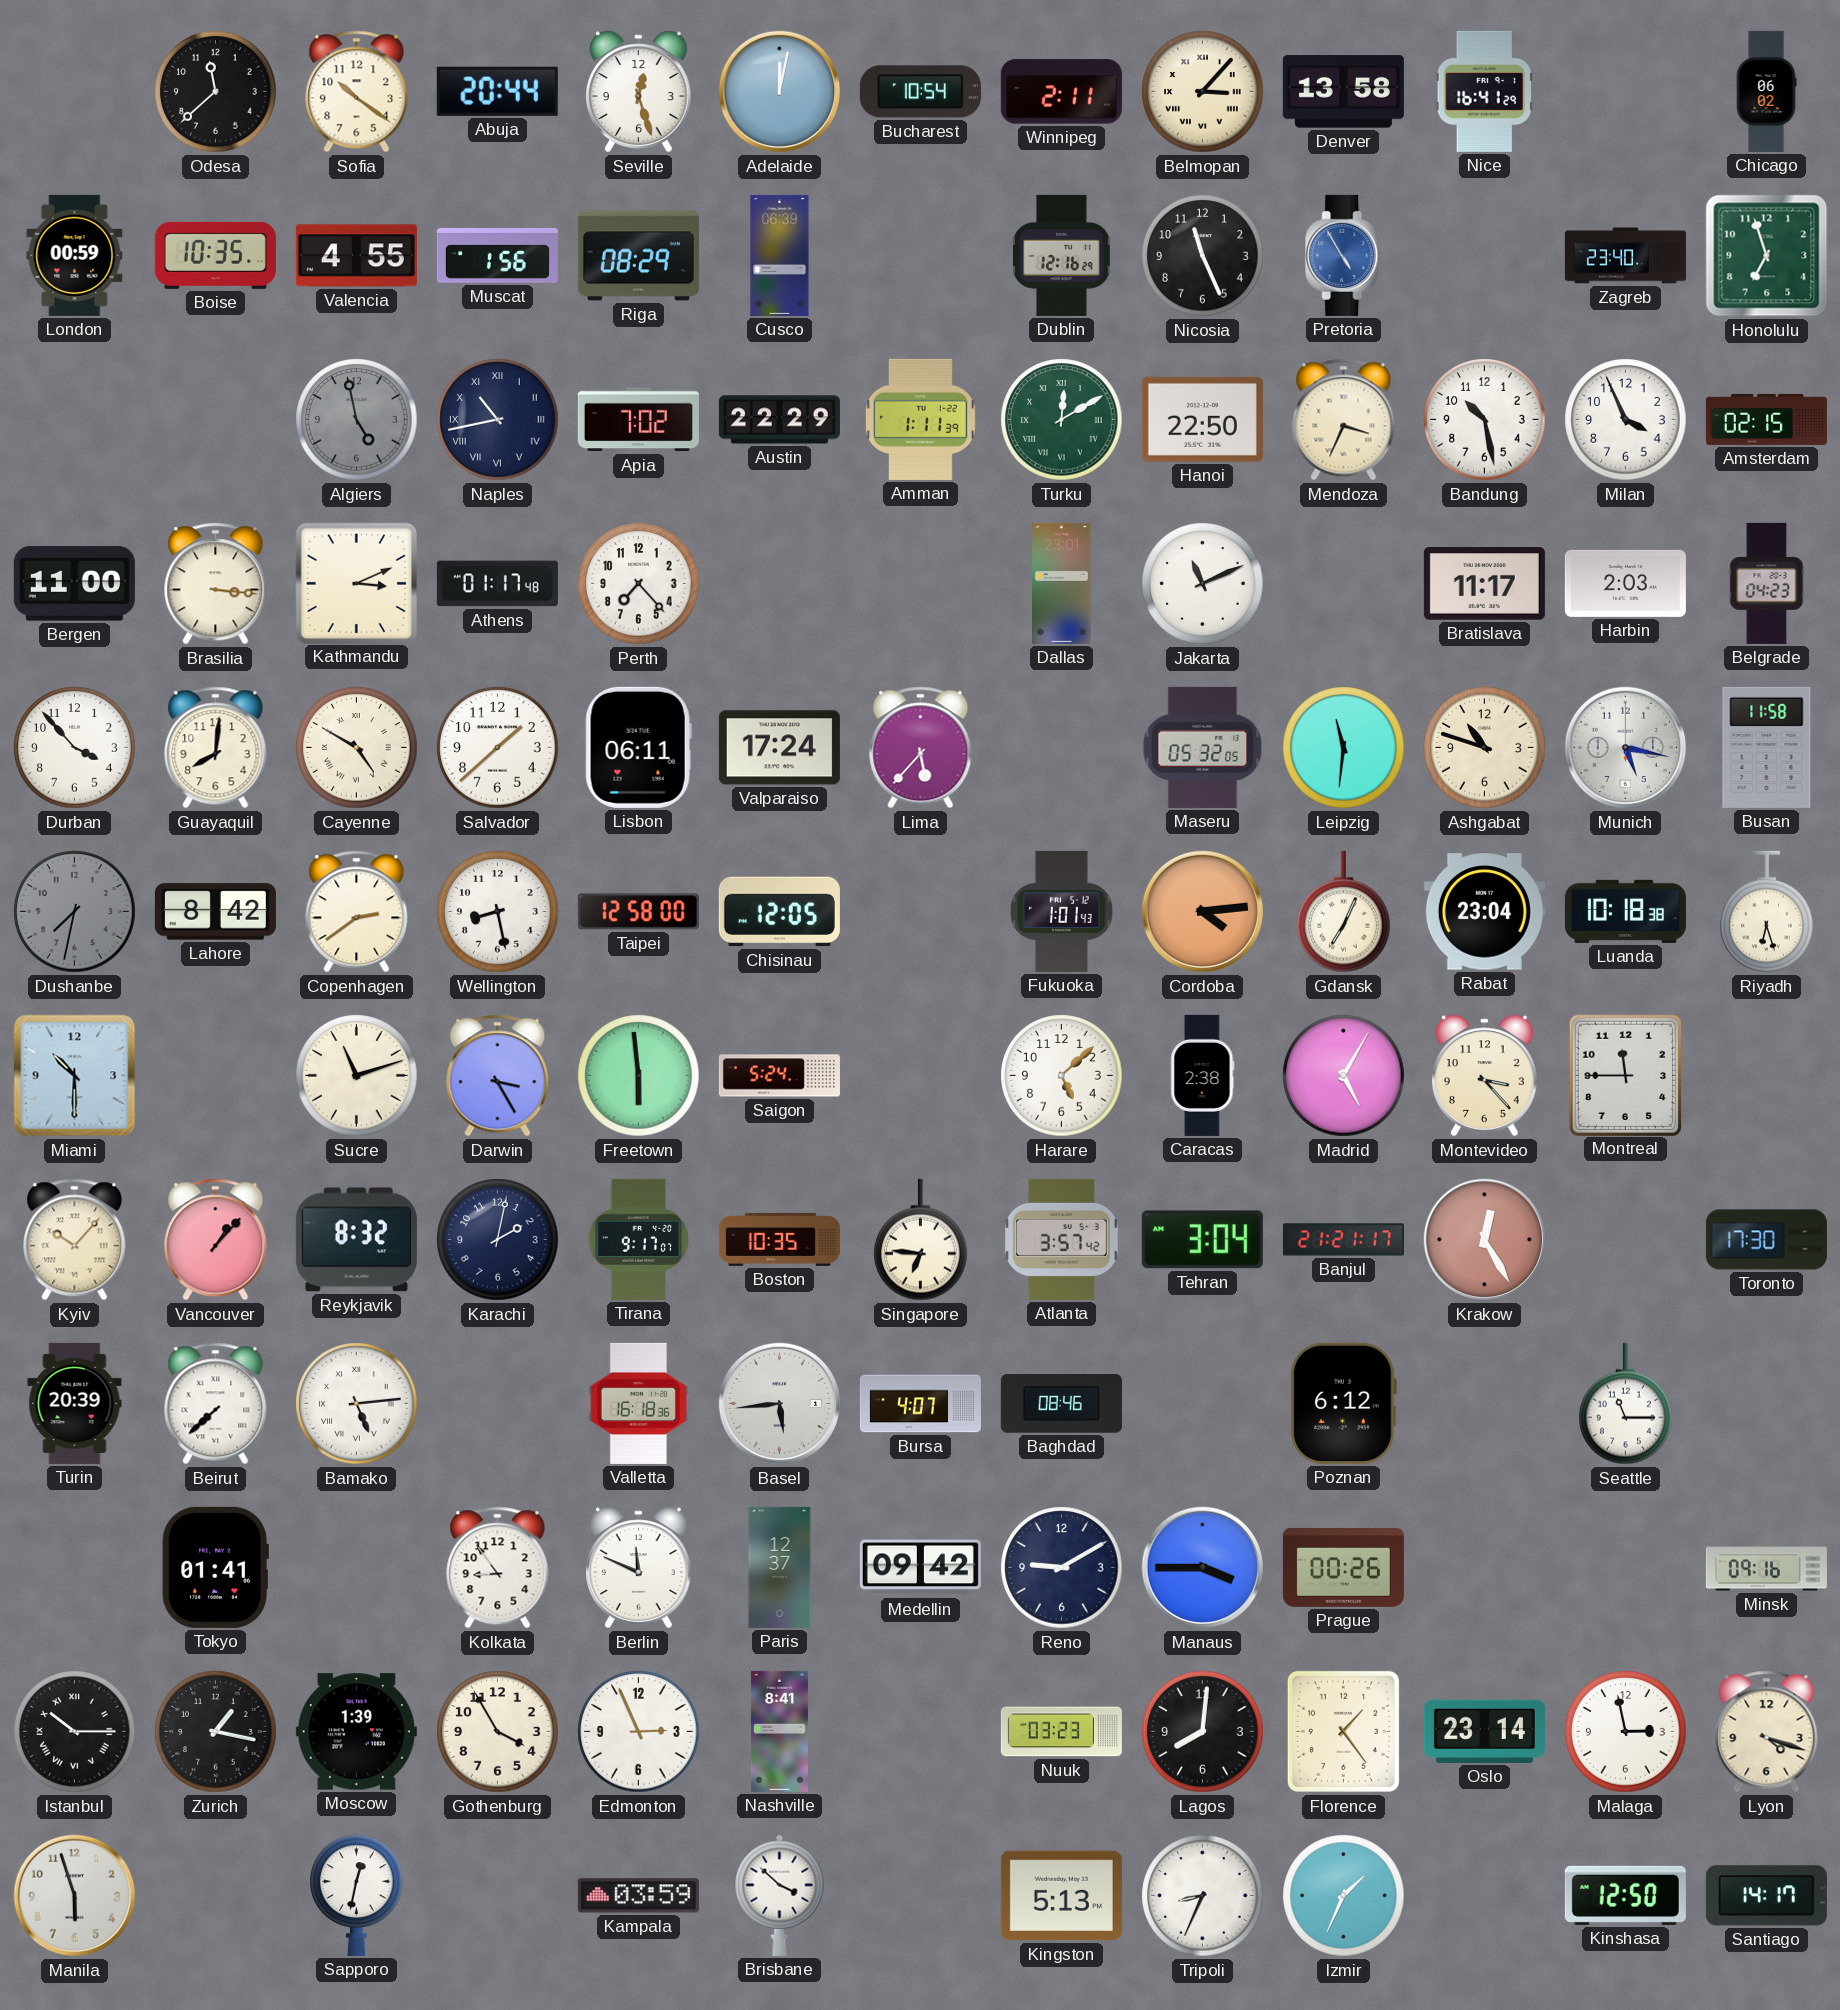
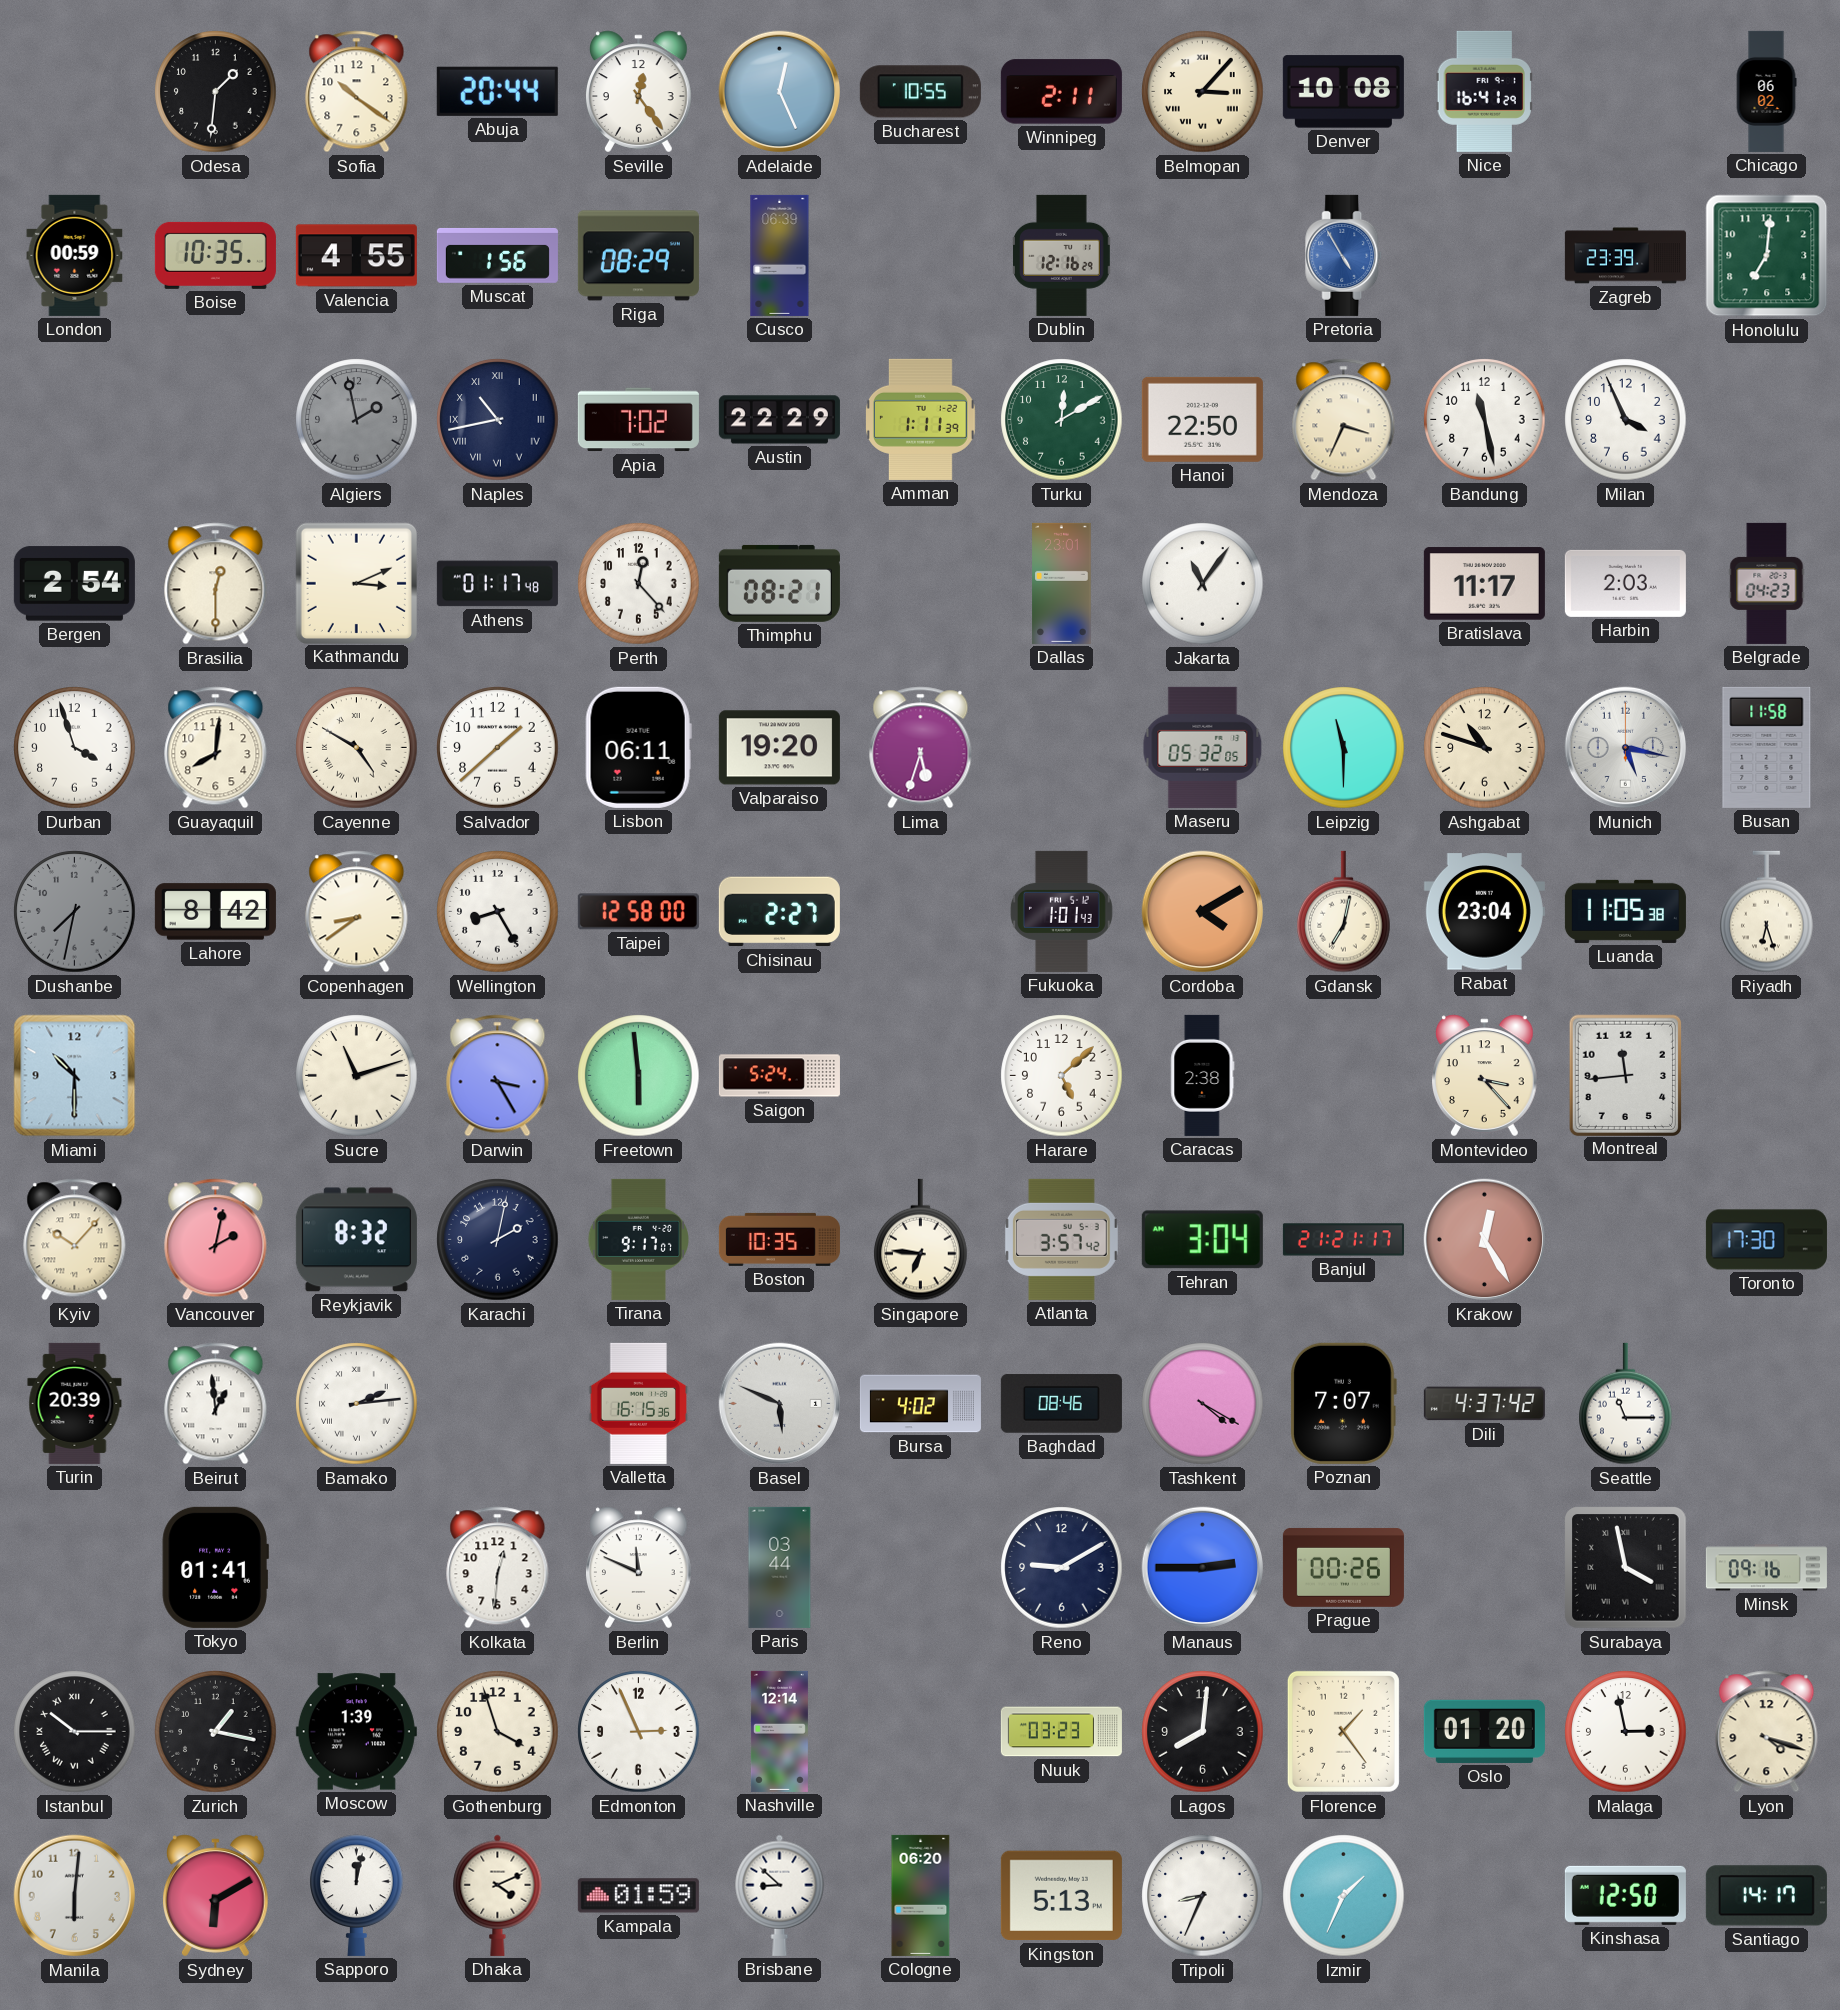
Odesa: 11:38 -> 1:31
Seville: 12:27 -> 12:24
Adelaide: 12:02 -> 12:26
Bucharest: 10:54 -> 10:55
Denver: 13:58 -> 10:08
Nicosia: 11:26 -> none
Zagreb: 23:40 -> 23:39
Honolulu: 6:57 -> 7:01
Algiers: 4:58 -> 1:58
Turku numerals: Roman -> Arabic
Bandung: 10:28 -> 11:28
Amsterdam: 02:15 -> none
Bergen: 11:00 -> 2:54
Brasilia: 3:16 -> 12:30
Perth: 7:23 -> 12:23
Thimphu: none -> 08:21
Jakarta: 11:11 -> 11:06
Durban: 3:53 -> 3:57
Valparaiso: 17:24 -> 19:20
Lima: 5:37 -> 5:33
Leipzig: 11:31 -> 11:30
Copenhagen: 2:39 -> 8:39
Wellington: 8:28 -> 8:25
Chisinau: 12:05 -> 2:27
Cordoba: 4:14 -> 4:10
Gdansk: 7:04 -> 7:02
Luanda: 10:18 -> 11:05
Madrid: 5:05 -> none
Montreal: 11:45 -> 11:44
Vancouver: 1:07 -> 2:02
Beirut: 7:38 -> 12:59
Bamako: 5:14 -> 2:14
Valletta: 16:18 -> 16:15
Basel: 5:44 -> 5:49
Bursa: 4:07 -> 4:02
Tashkent: none -> 4:20
Poznan: 6:12 -> 7:07
Dili: none -> 4:37
Kolkata: 8:54 -> 12:31
Paris: 12:37 -> 03:44
Medellin: 09:42 -> none
Manaus: 3:45 -> 2:45
Surabaya: none -> 3:58
Gothenburg: 3:55 -> 3:57
Nashville: 8:41 -> 12:14
Oslo: 23:14 -> 01:20
Manila: 5:57 -> 6:01
Sydney: none -> 6:10
Sapporo: 12:32 -> 12:02
Dhaka: none -> 4:11
Kampala: 03:59 -> 01:59
Brisbane: 3:52 -> 8:52
Cologne: none -> 06:20
